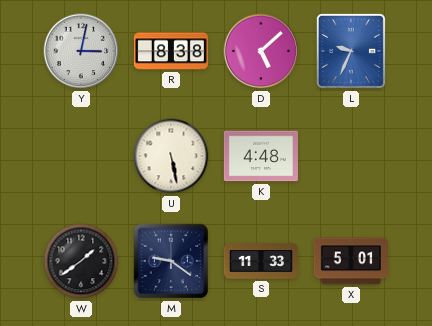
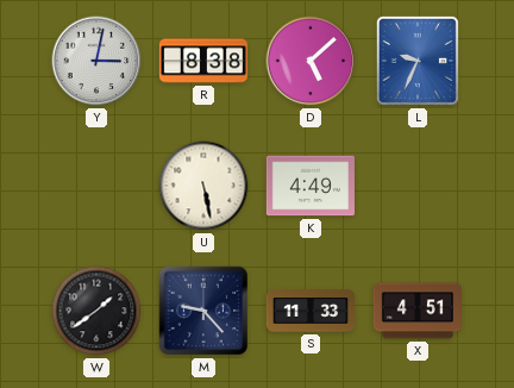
K: 4:48 -> 4:49
M: 9:21 -> 9:23
X: 5:01 -> 4:51
